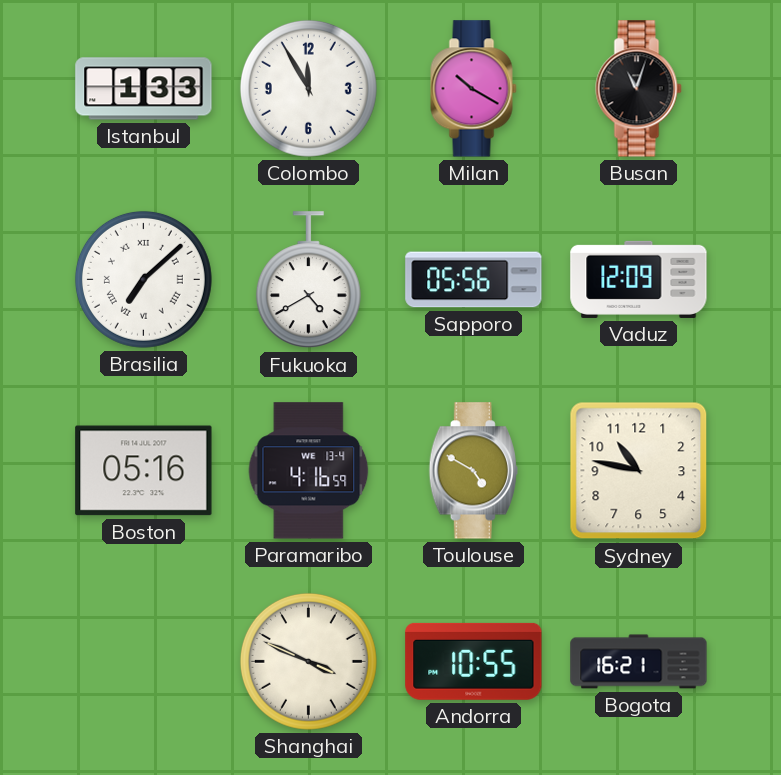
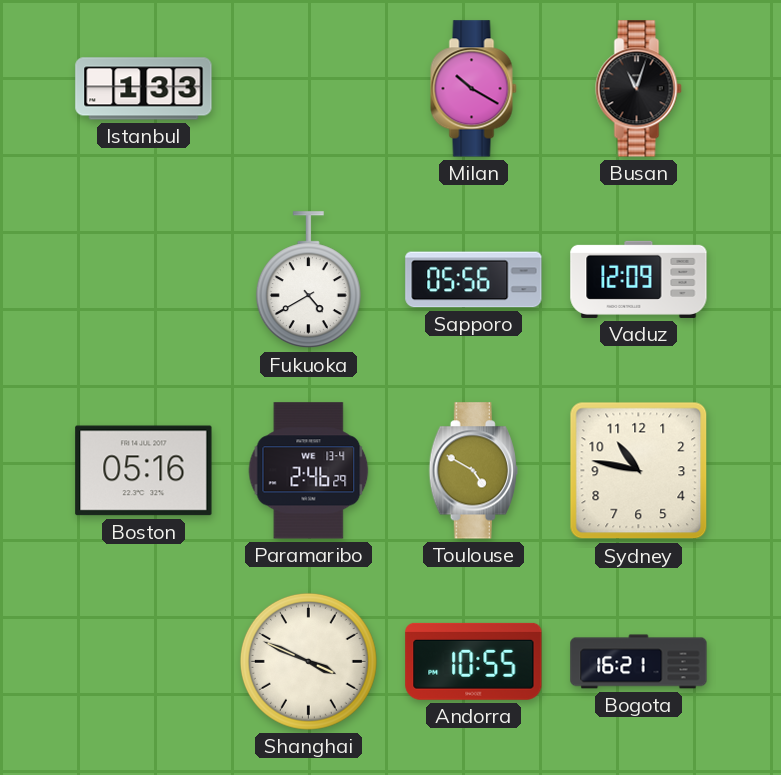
Colombo: 11:55 -> none
Brasilia: 7:08 -> none
Paramaribo: 4:16 -> 2:46
